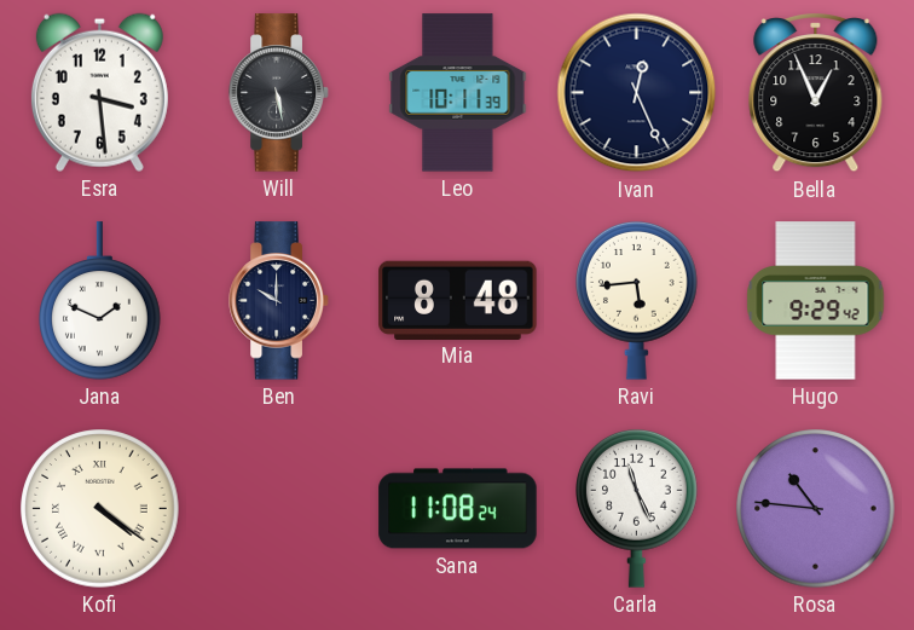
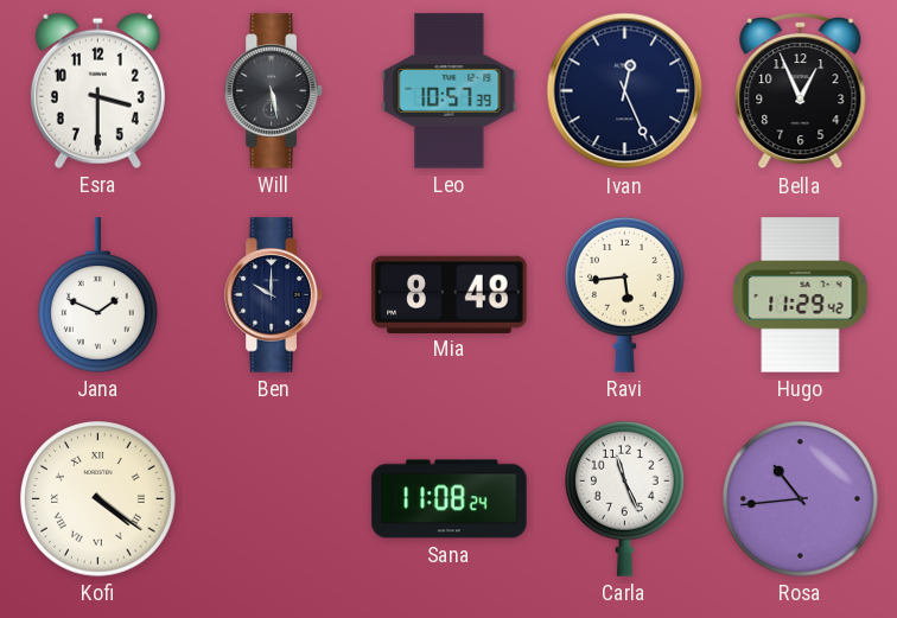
Esra: 3:29 -> 3:30
Leo: 10:11 -> 10:57
Hugo: 9:29 -> 11:29
Rosa: 10:46 -> 10:44
